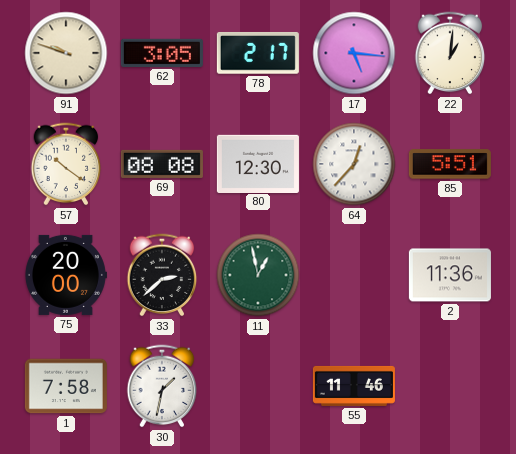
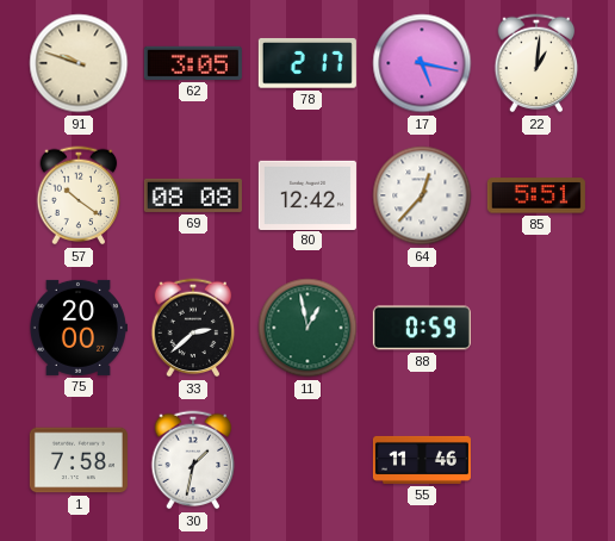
17: 5:16 -> 5:17
80: 12:30 -> 12:42
88: none -> 0:59
2: 11:36 -> none
